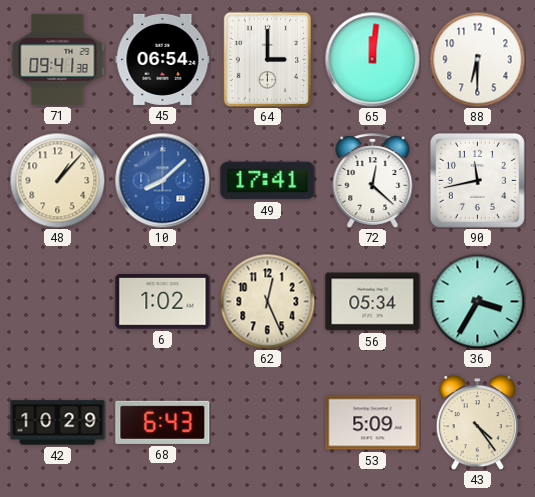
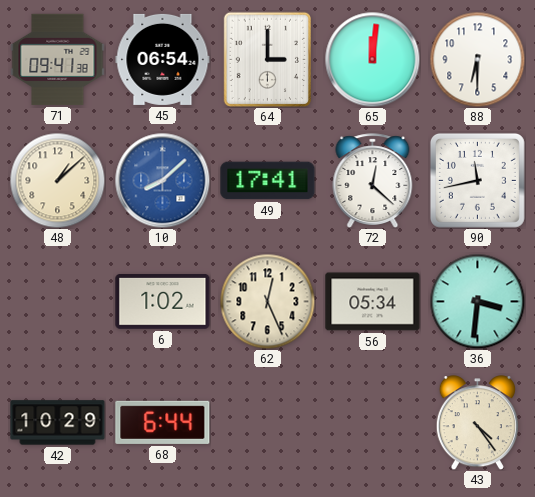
48: 1:07 -> 1:08
36: 3:35 -> 3:31
68: 6:43 -> 6:44
53: 5:09 -> none
